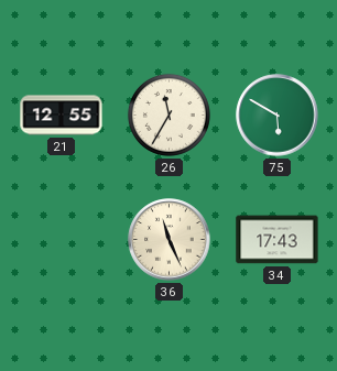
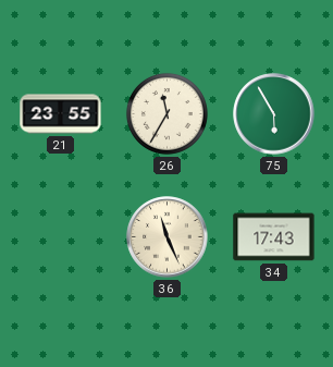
21: 12:55 -> 23:55
75: 5:50 -> 5:55
